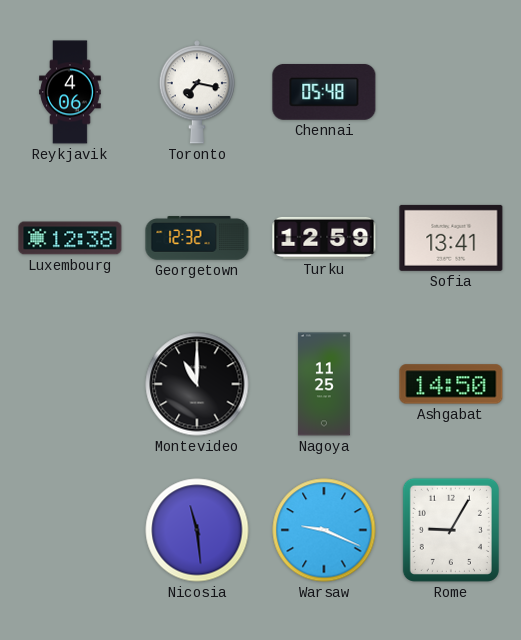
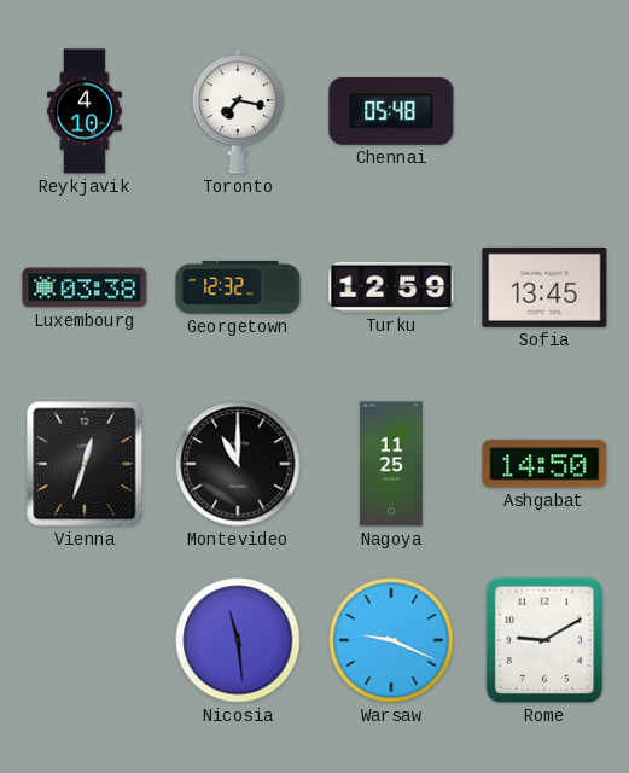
Reykjavik: 4:06 -> 4:10
Luxembourg: 12:38 -> 03:38
Sofia: 13:41 -> 13:45
Vienna: none -> 12:33
Rome: 9:05 -> 9:10
